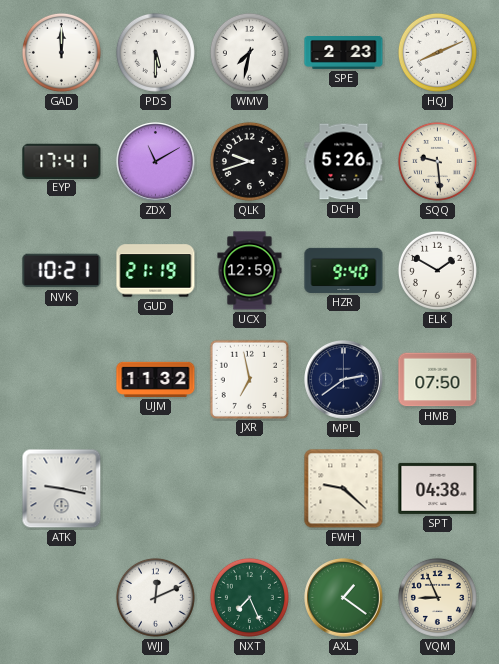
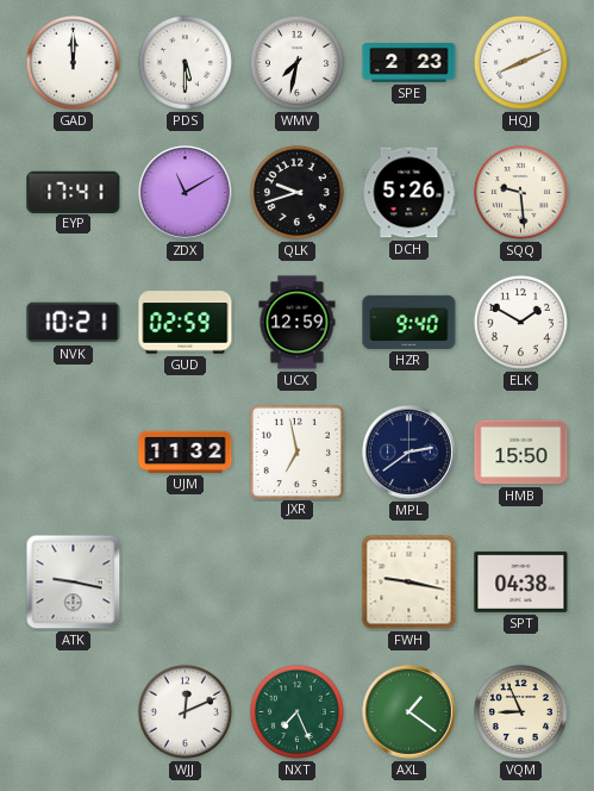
GUD: 21:19 -> 02:59
HMB: 07:50 -> 15:50
FWH: 9:22 -> 9:17
